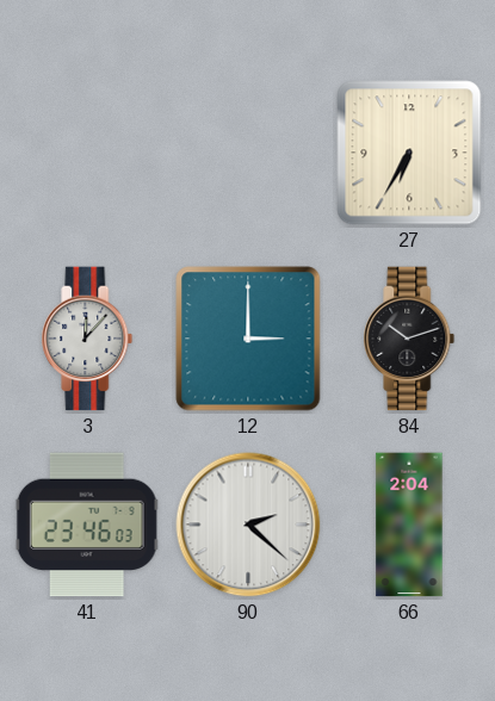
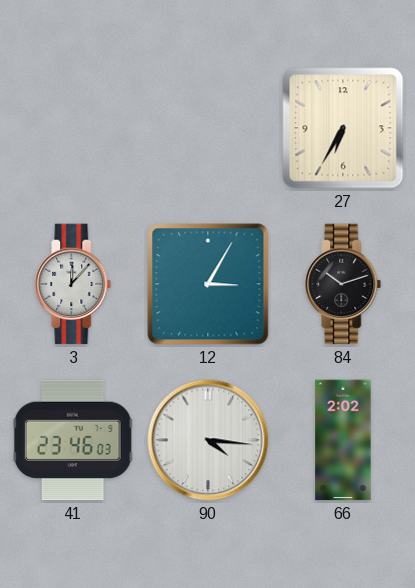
12: 3:00 -> 3:05
90: 2:22 -> 4:16
66: 2:04 -> 2:02
